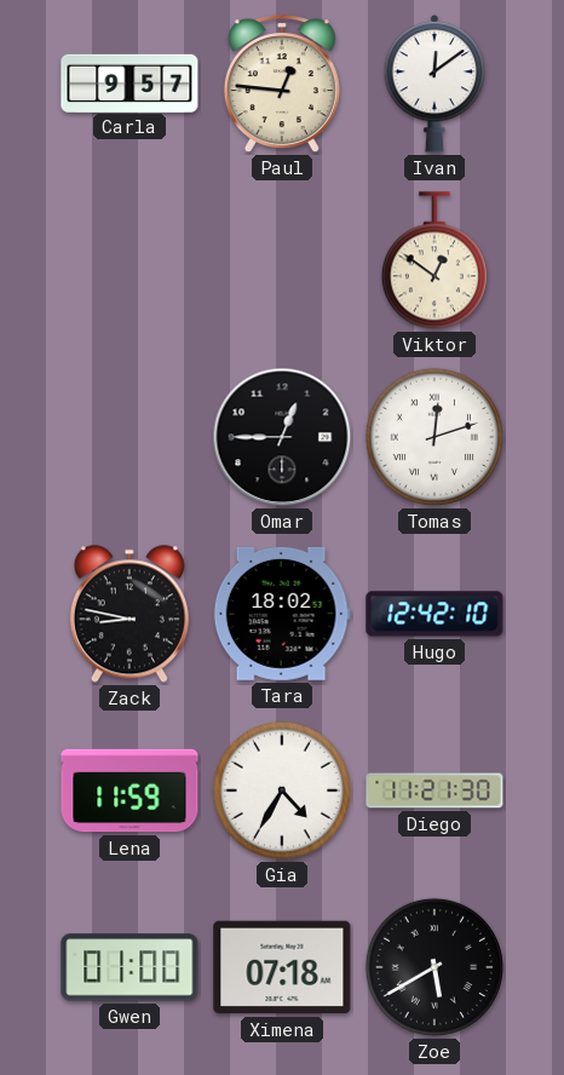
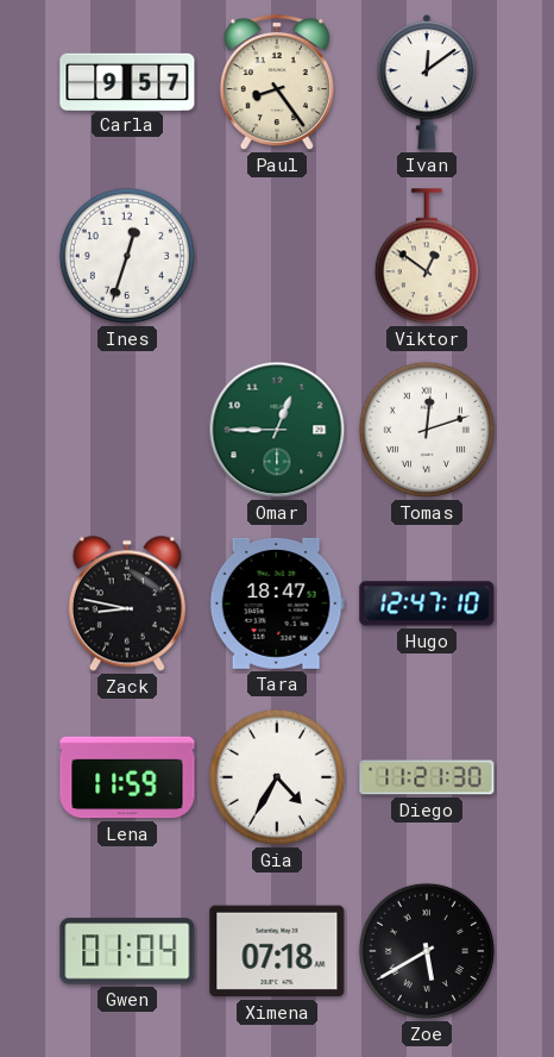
Paul: 12:46 -> 8:24
Ines: none -> 12:33
Omar dial: black -> green
Tara: 18:02 -> 18:47
Hugo: 12:42 -> 12:47
Gwen: 01:00 -> 01:04
